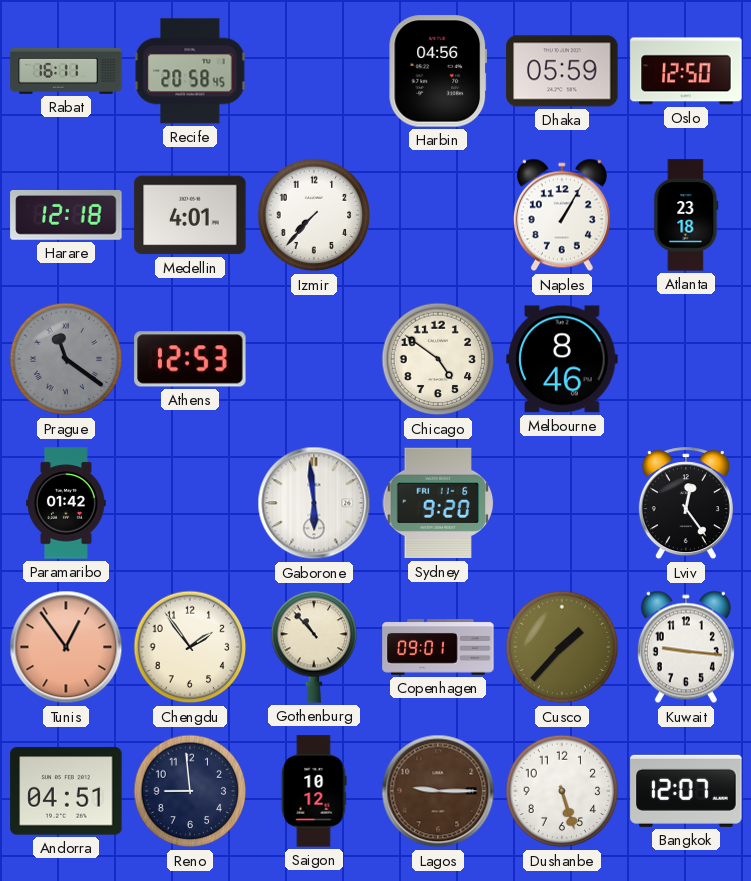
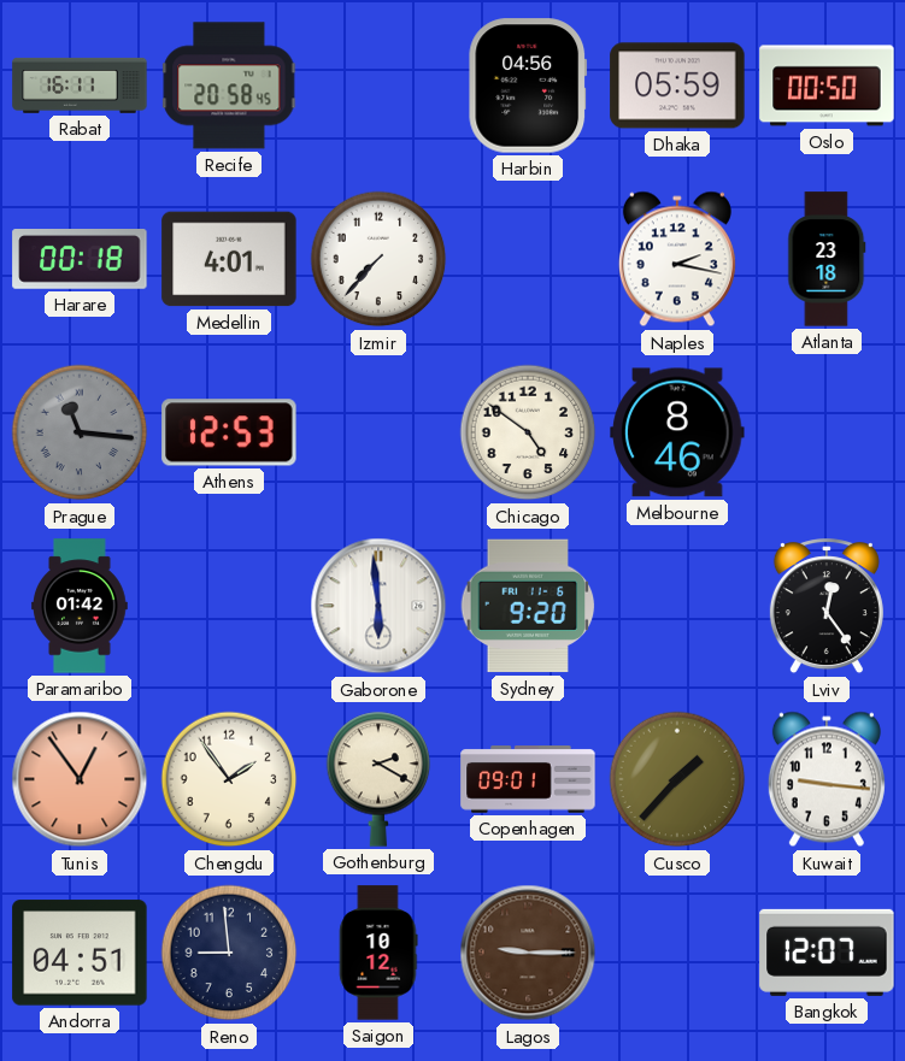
Oslo: 12:50 -> 00:50
Harare: 12:18 -> 00:18
Naples: 1:05 -> 2:17
Prague: 11:21 -> 11:16
Gothenburg: 10:53 -> 2:20
Dushanbe: 5:27 -> none
